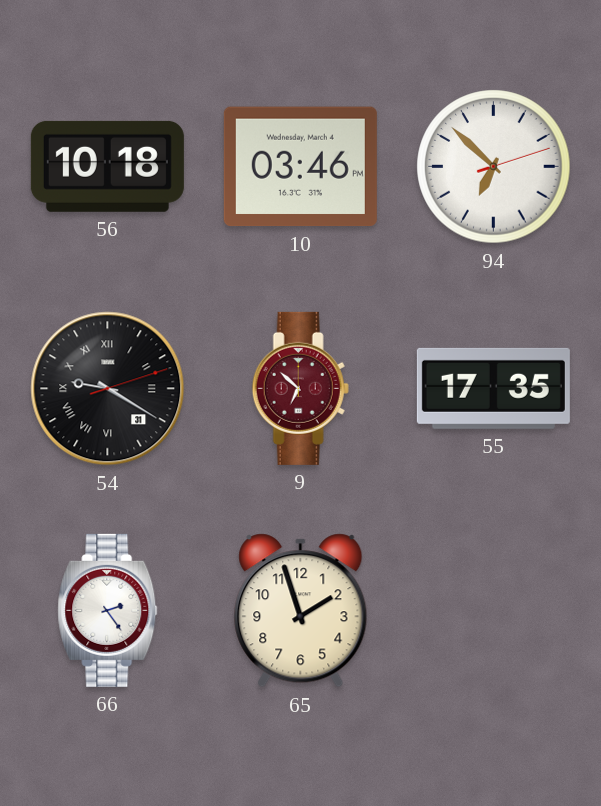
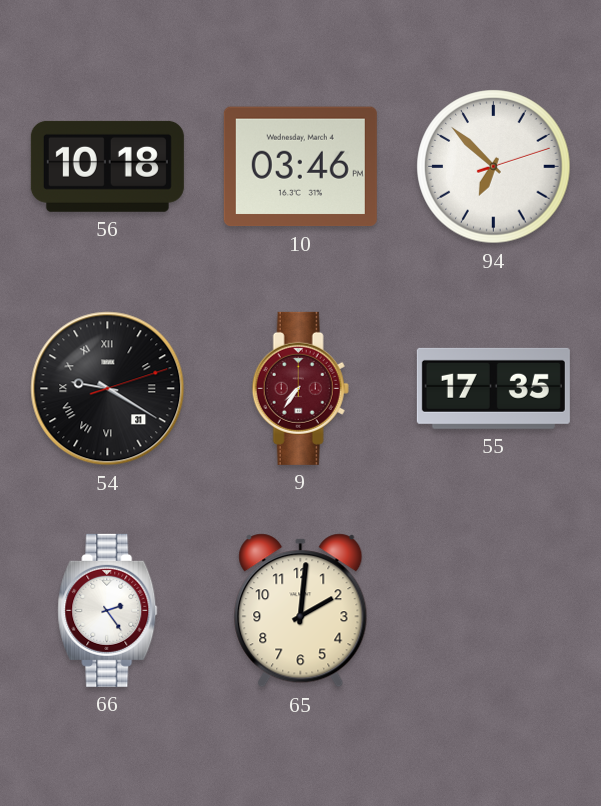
9: 6:52 -> 7:36
65: 1:57 -> 2:01
